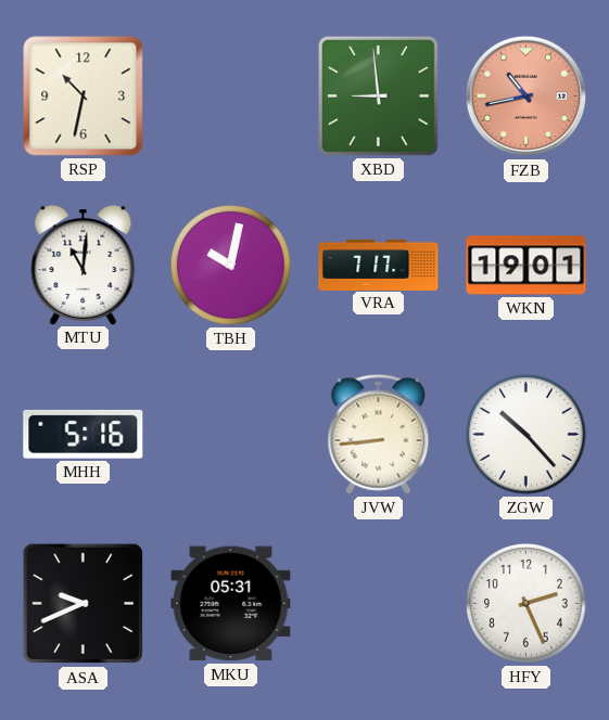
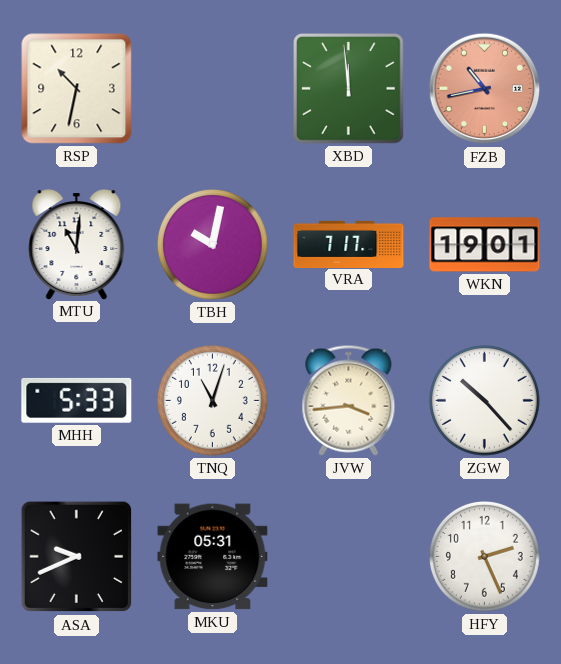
XBD: 8:59 -> 11:59
MHH: 5:16 -> 5:33
TNQ: none -> 11:03
JVW: 8:44 -> 3:44
